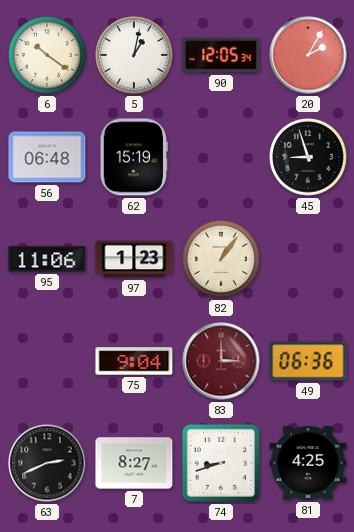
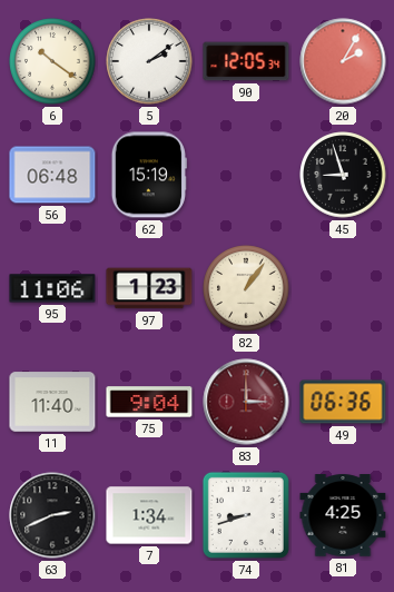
5: 1:02 -> 2:09
11: none -> 11:40
7: 8:27 -> 1:34
